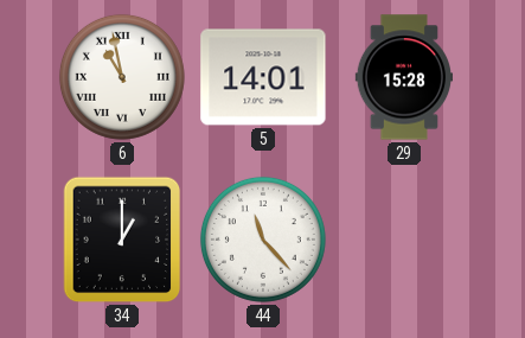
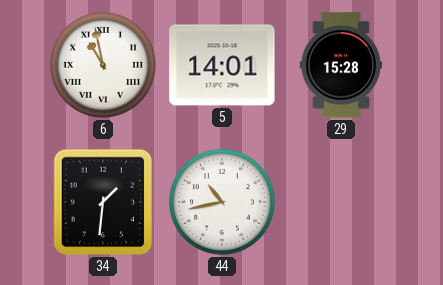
34: 1:00 -> 1:31
44: 11:23 -> 10:43
